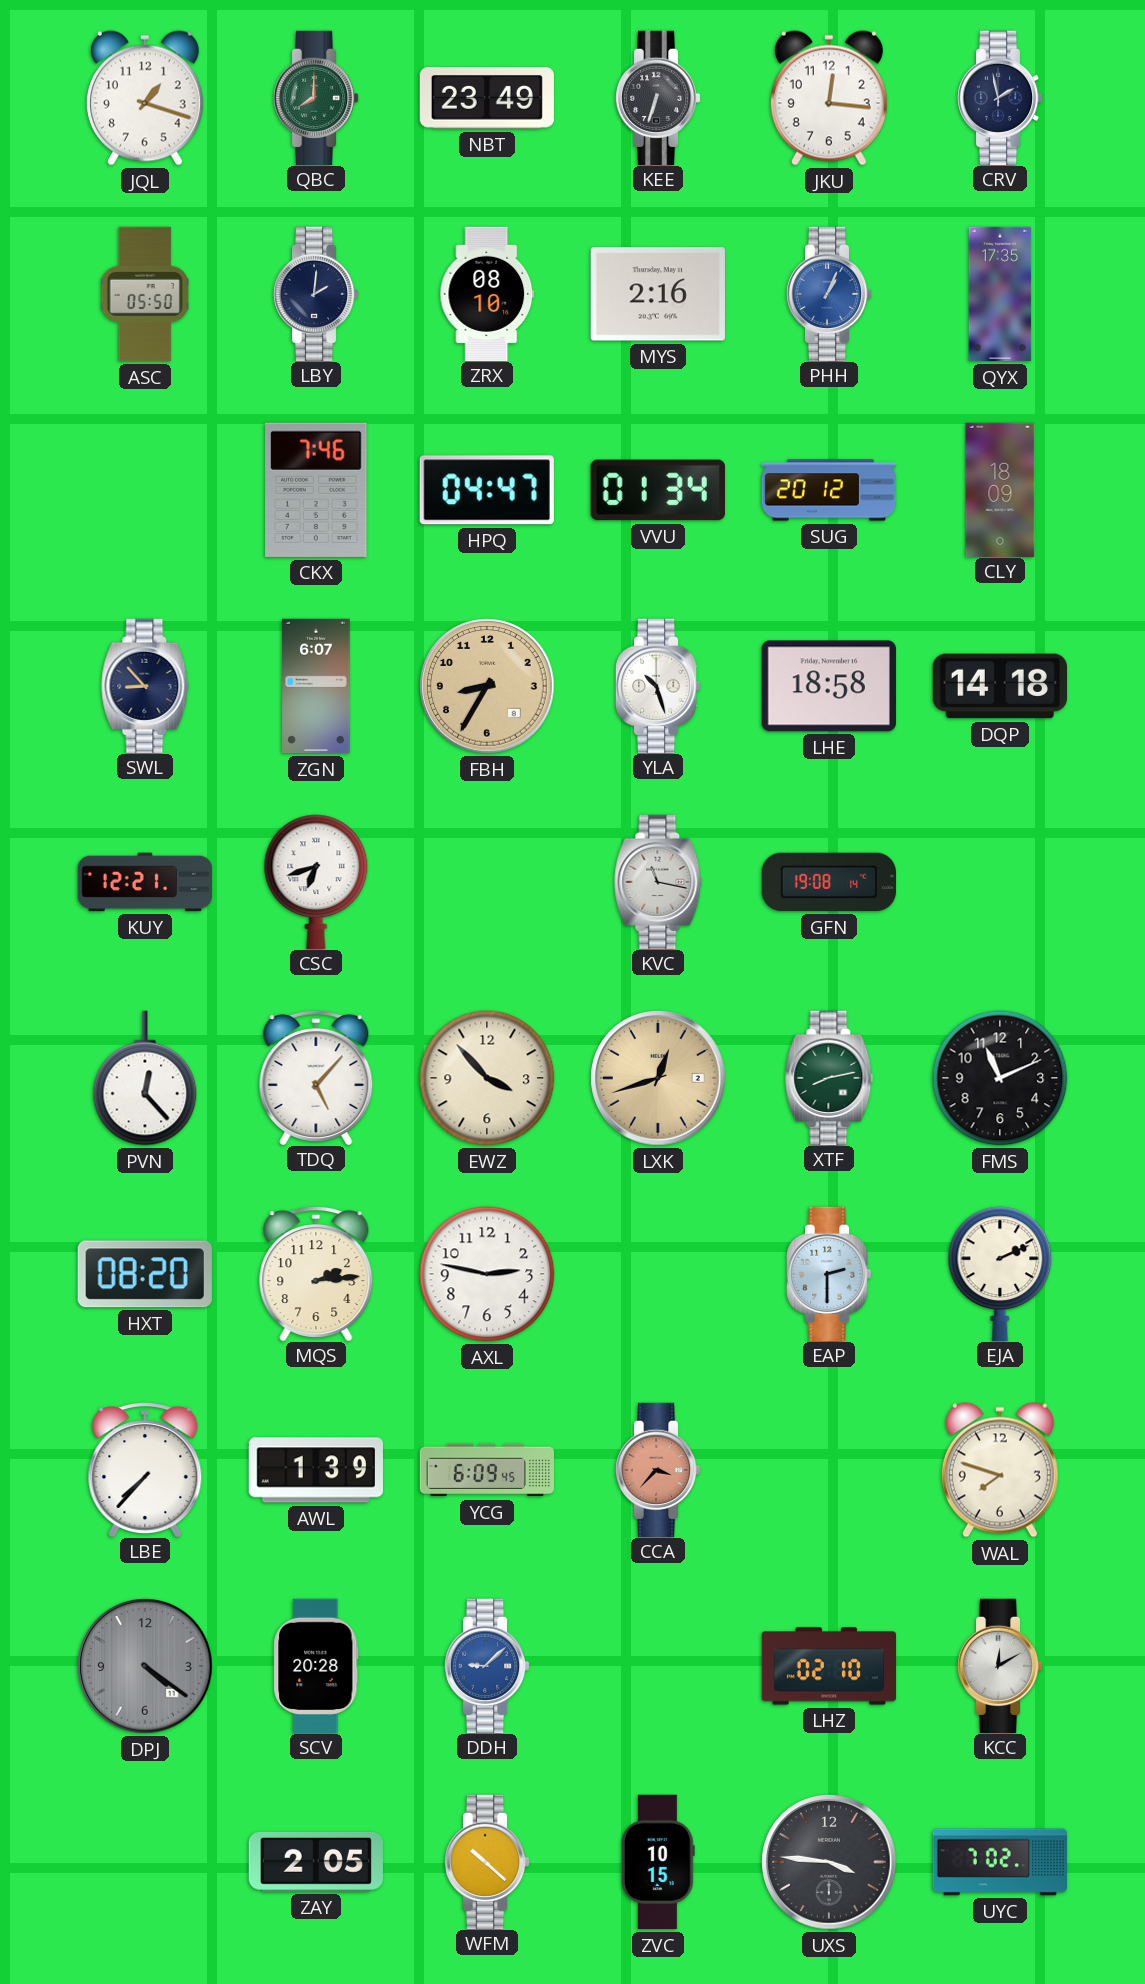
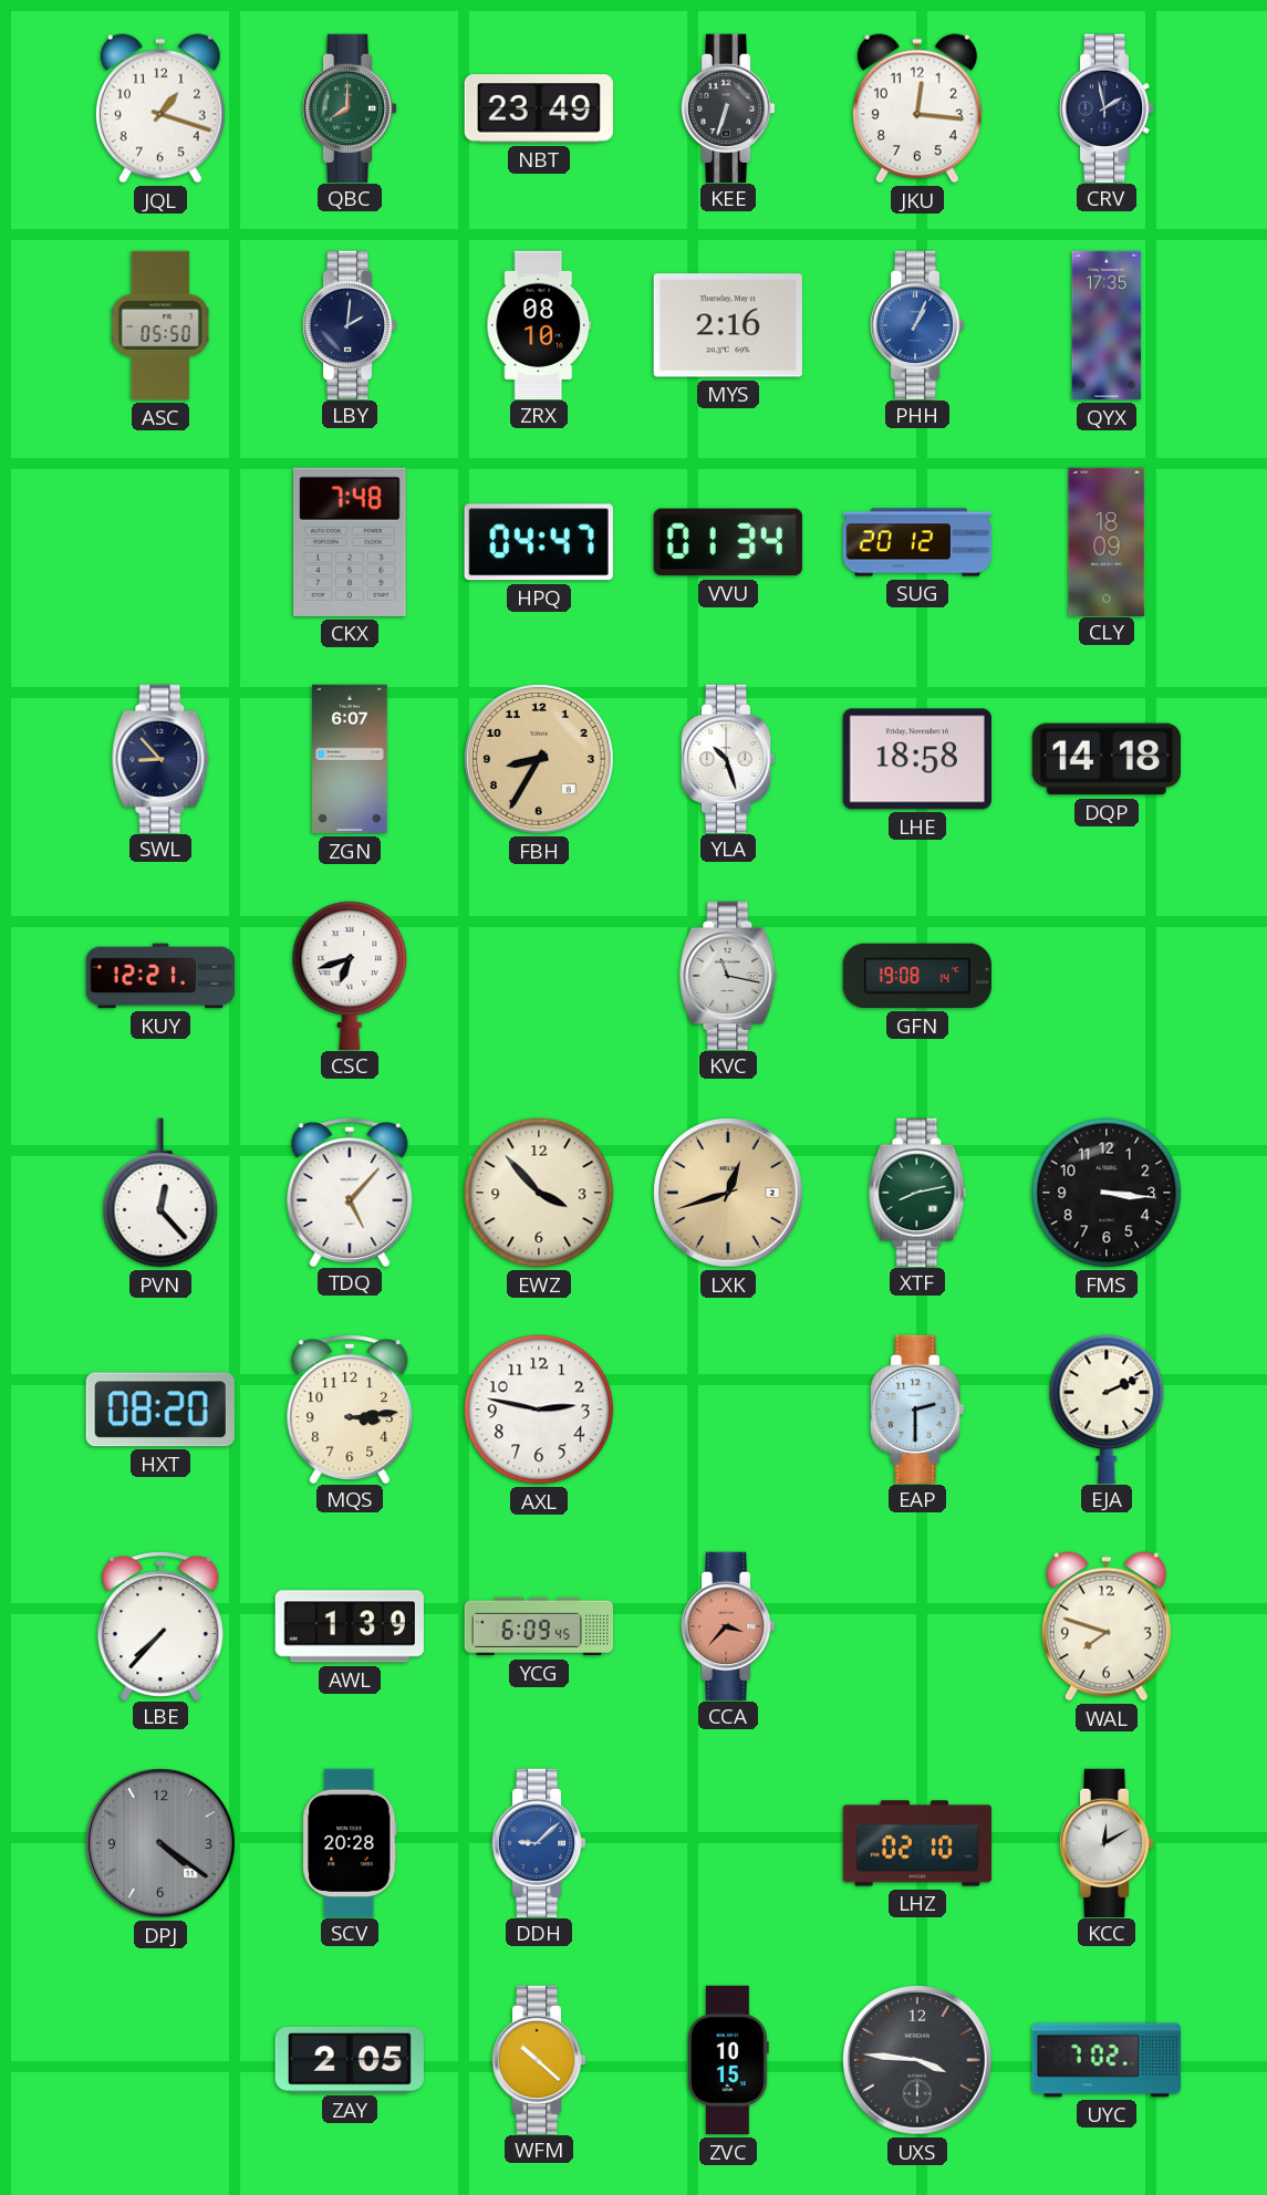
CKX: 7:46 -> 7:48
FMS: 11:11 -> 3:16
MQS: 2:14 -> 3:14
